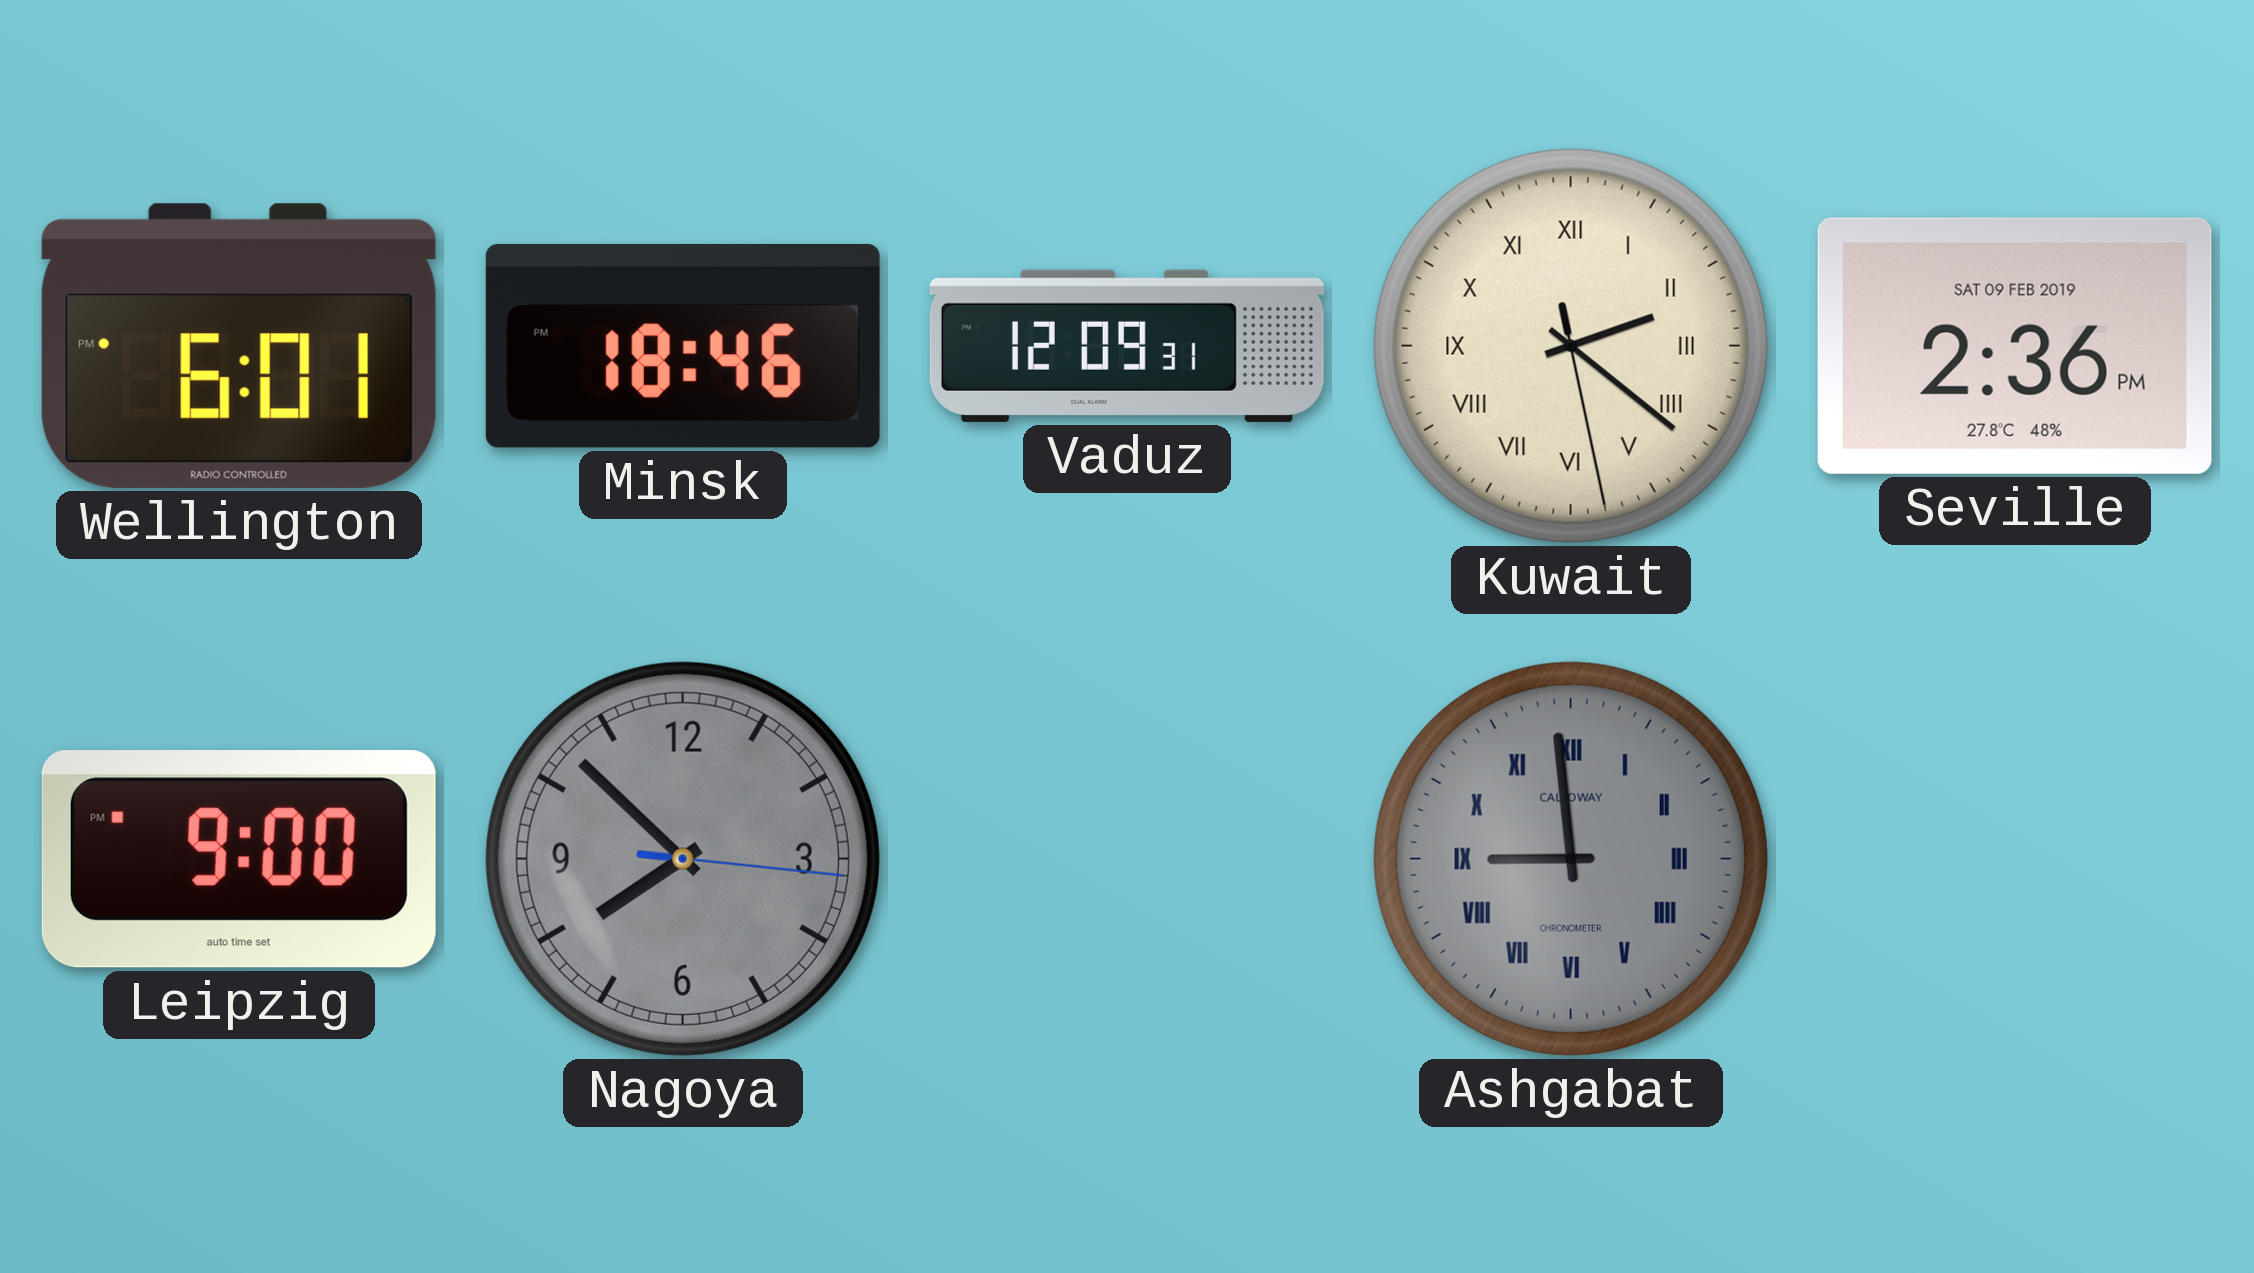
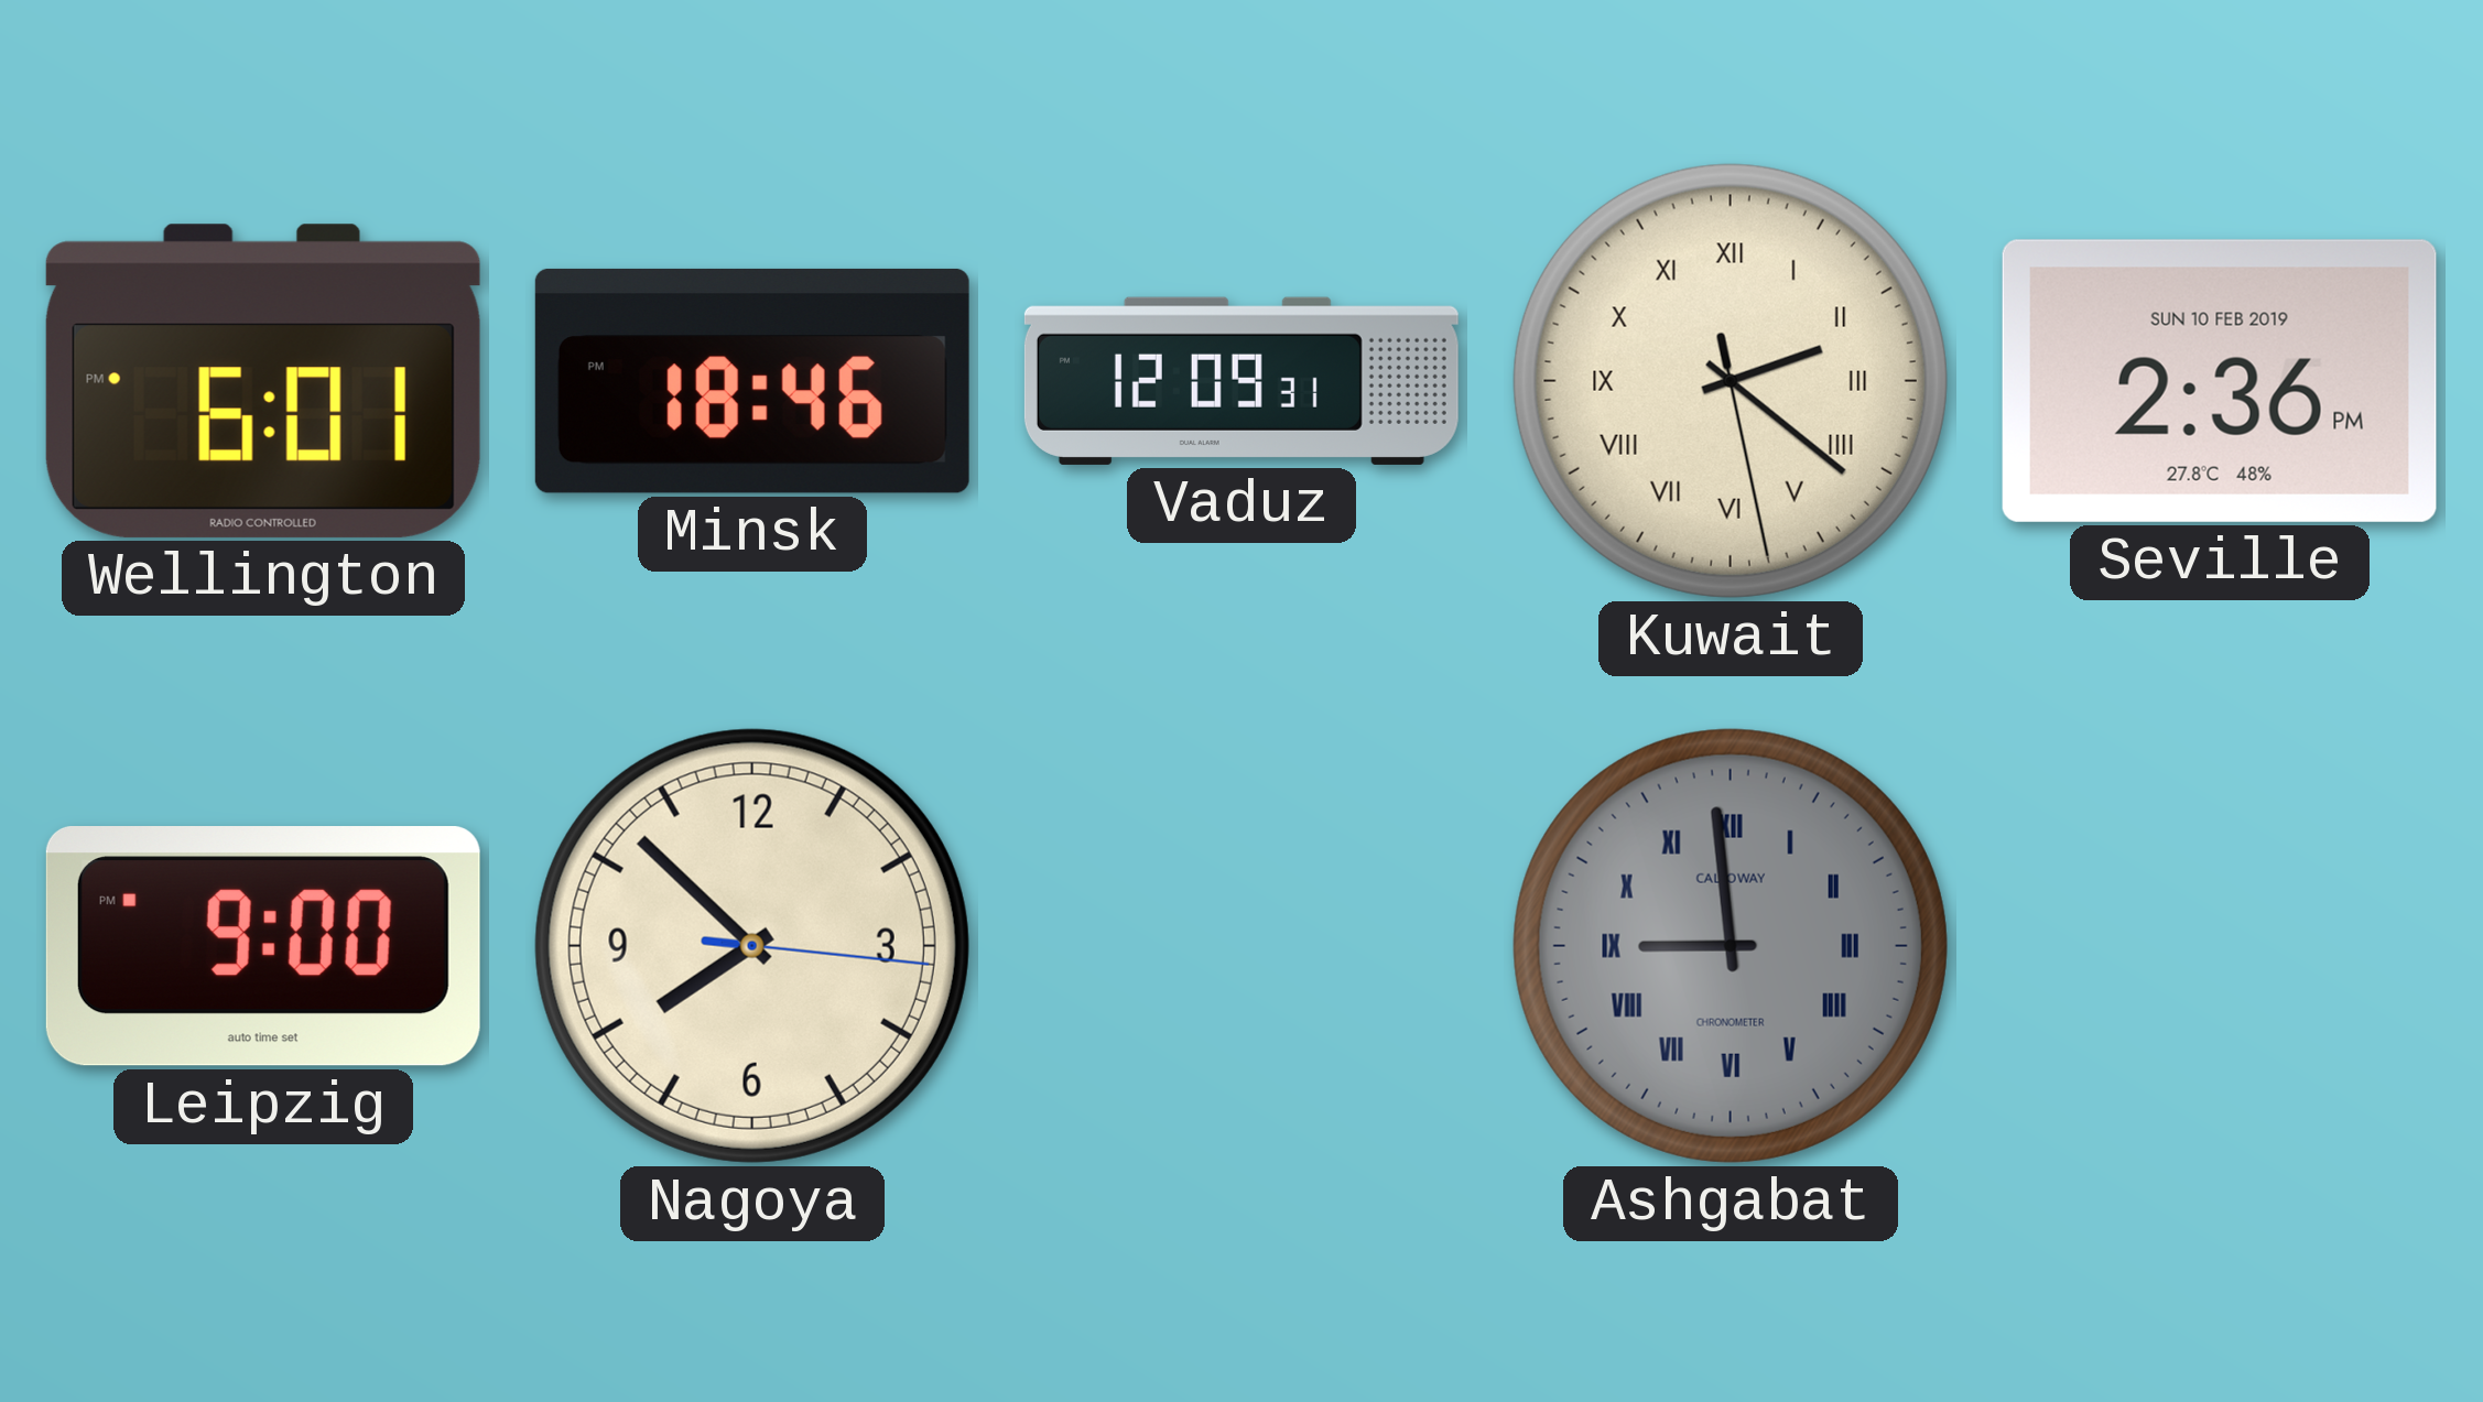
Seville date: SAT 09 FEB 2019 -> SUN 10 FEB 2019
Nagoya dial: grey -> cream
